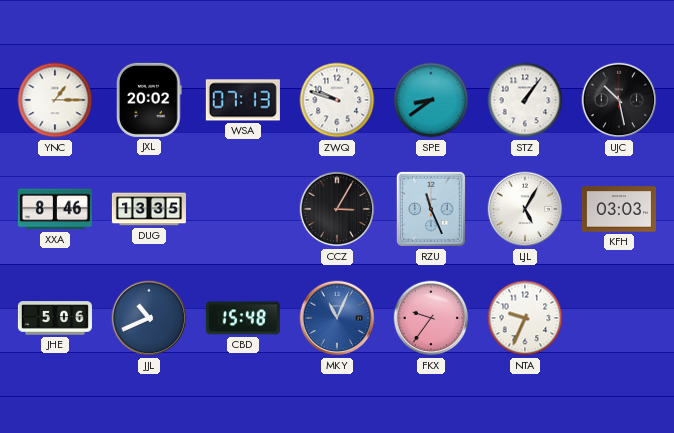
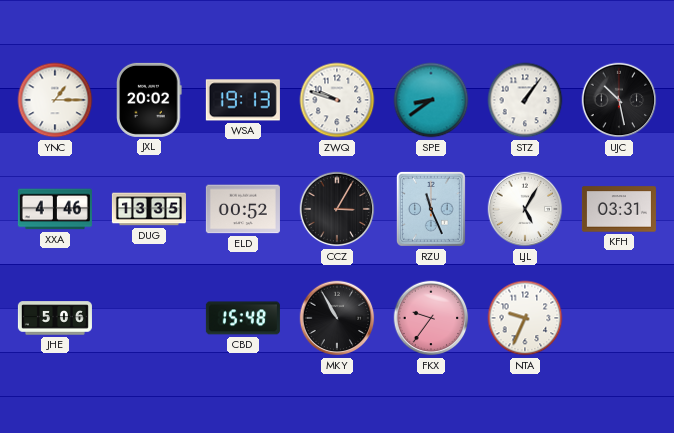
WSA: 07:13 -> 19:13
XXA: 8:46 -> 4:46
ELD: none -> 00:52
KFH: 03:03 -> 03:31
JJL: 10:41 -> none
MKY: 11:04 -> 10:55
MKY dial: blue -> black
